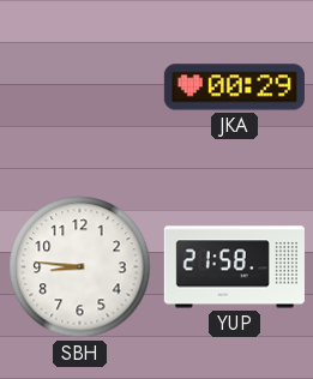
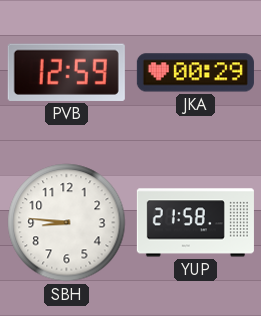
PVB: none -> 12:59
